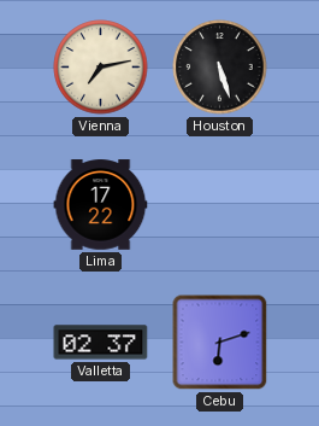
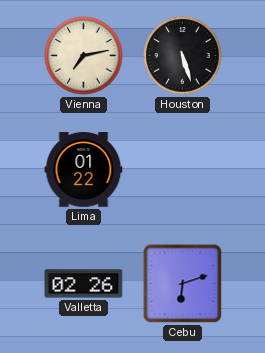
Lima: 17:22 -> 01:22
Valletta: 02:37 -> 02:26
